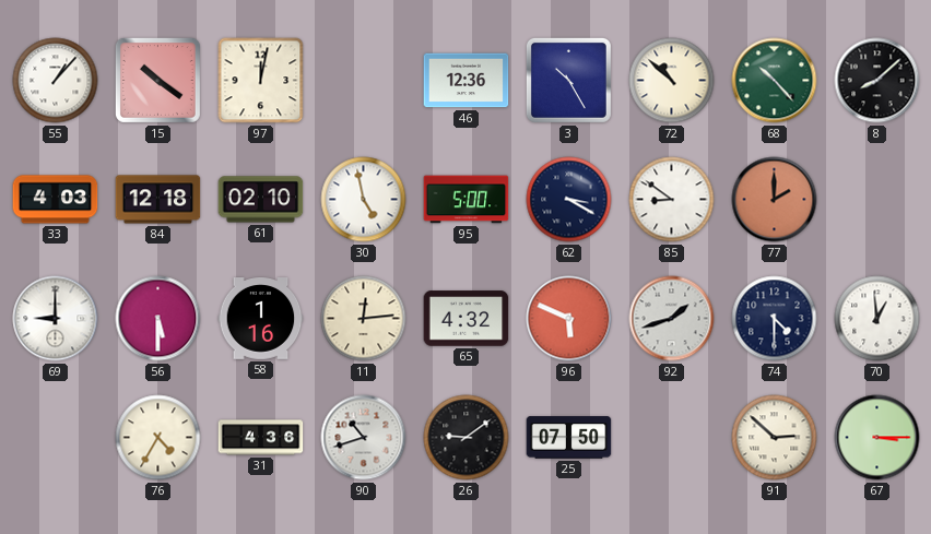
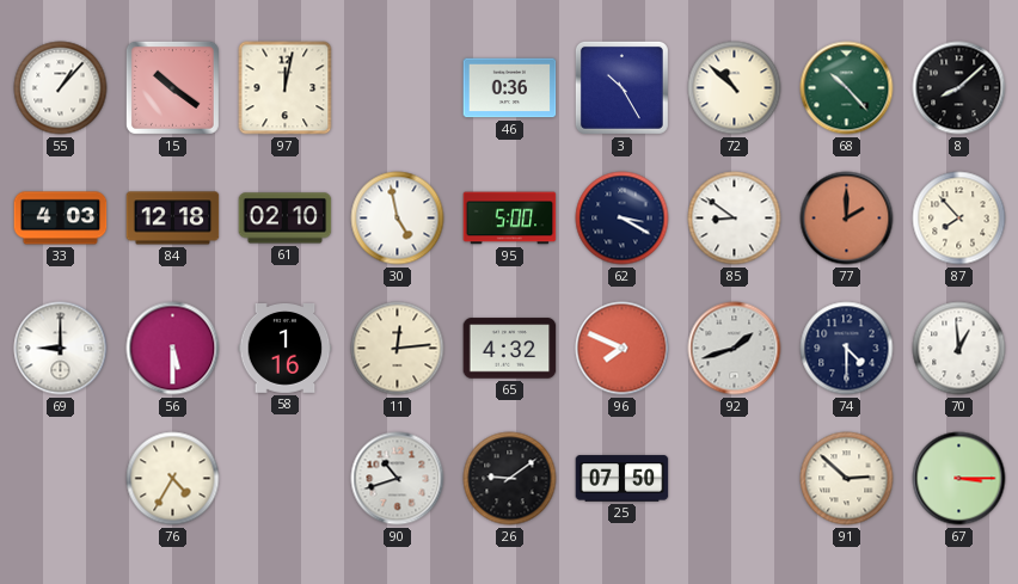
46: 12:36 -> 0:36
87: none -> 7:53
96: 5:49 -> 7:49
31: 4:36 -> none
